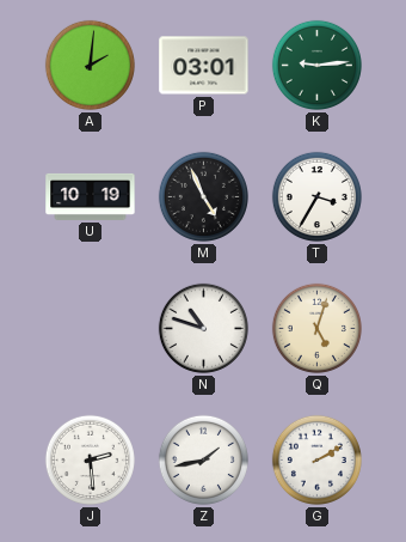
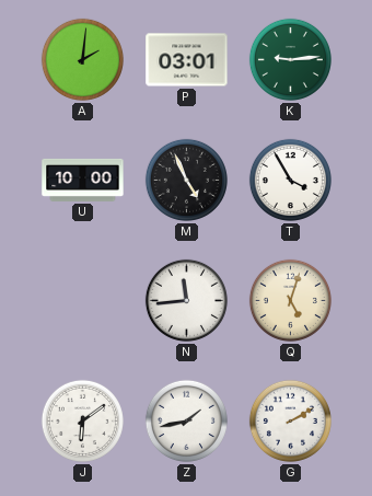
U: 10:19 -> 10:00
T: 3:35 -> 3:55
N: 10:48 -> 11:44
J: 2:29 -> 6:09
